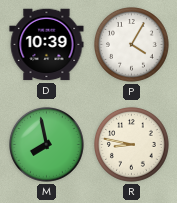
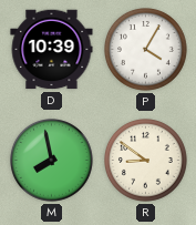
R: 8:47 -> 8:51
